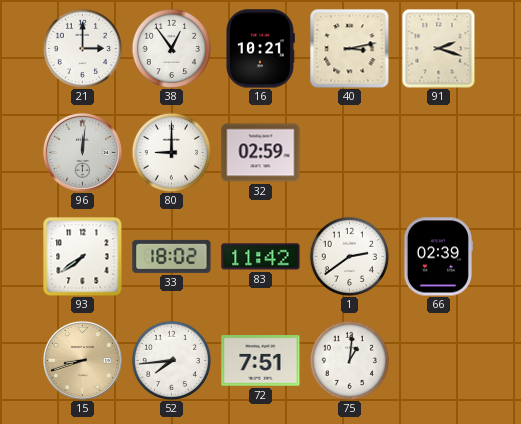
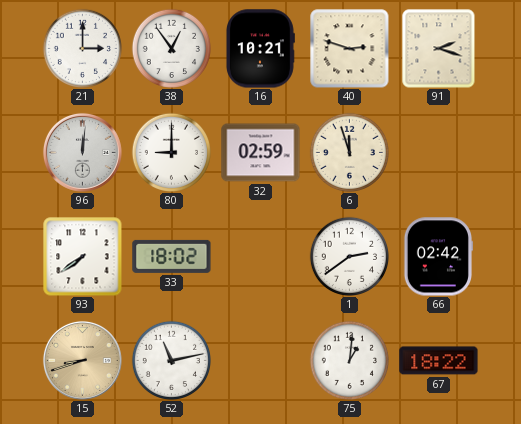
40: 3:13 -> 2:48
6: none -> 11:57
83: 11:42 -> none
66: 02:39 -> 02:42
52: 7:44 -> 11:13
72: 7:51 -> none
67: none -> 18:22
